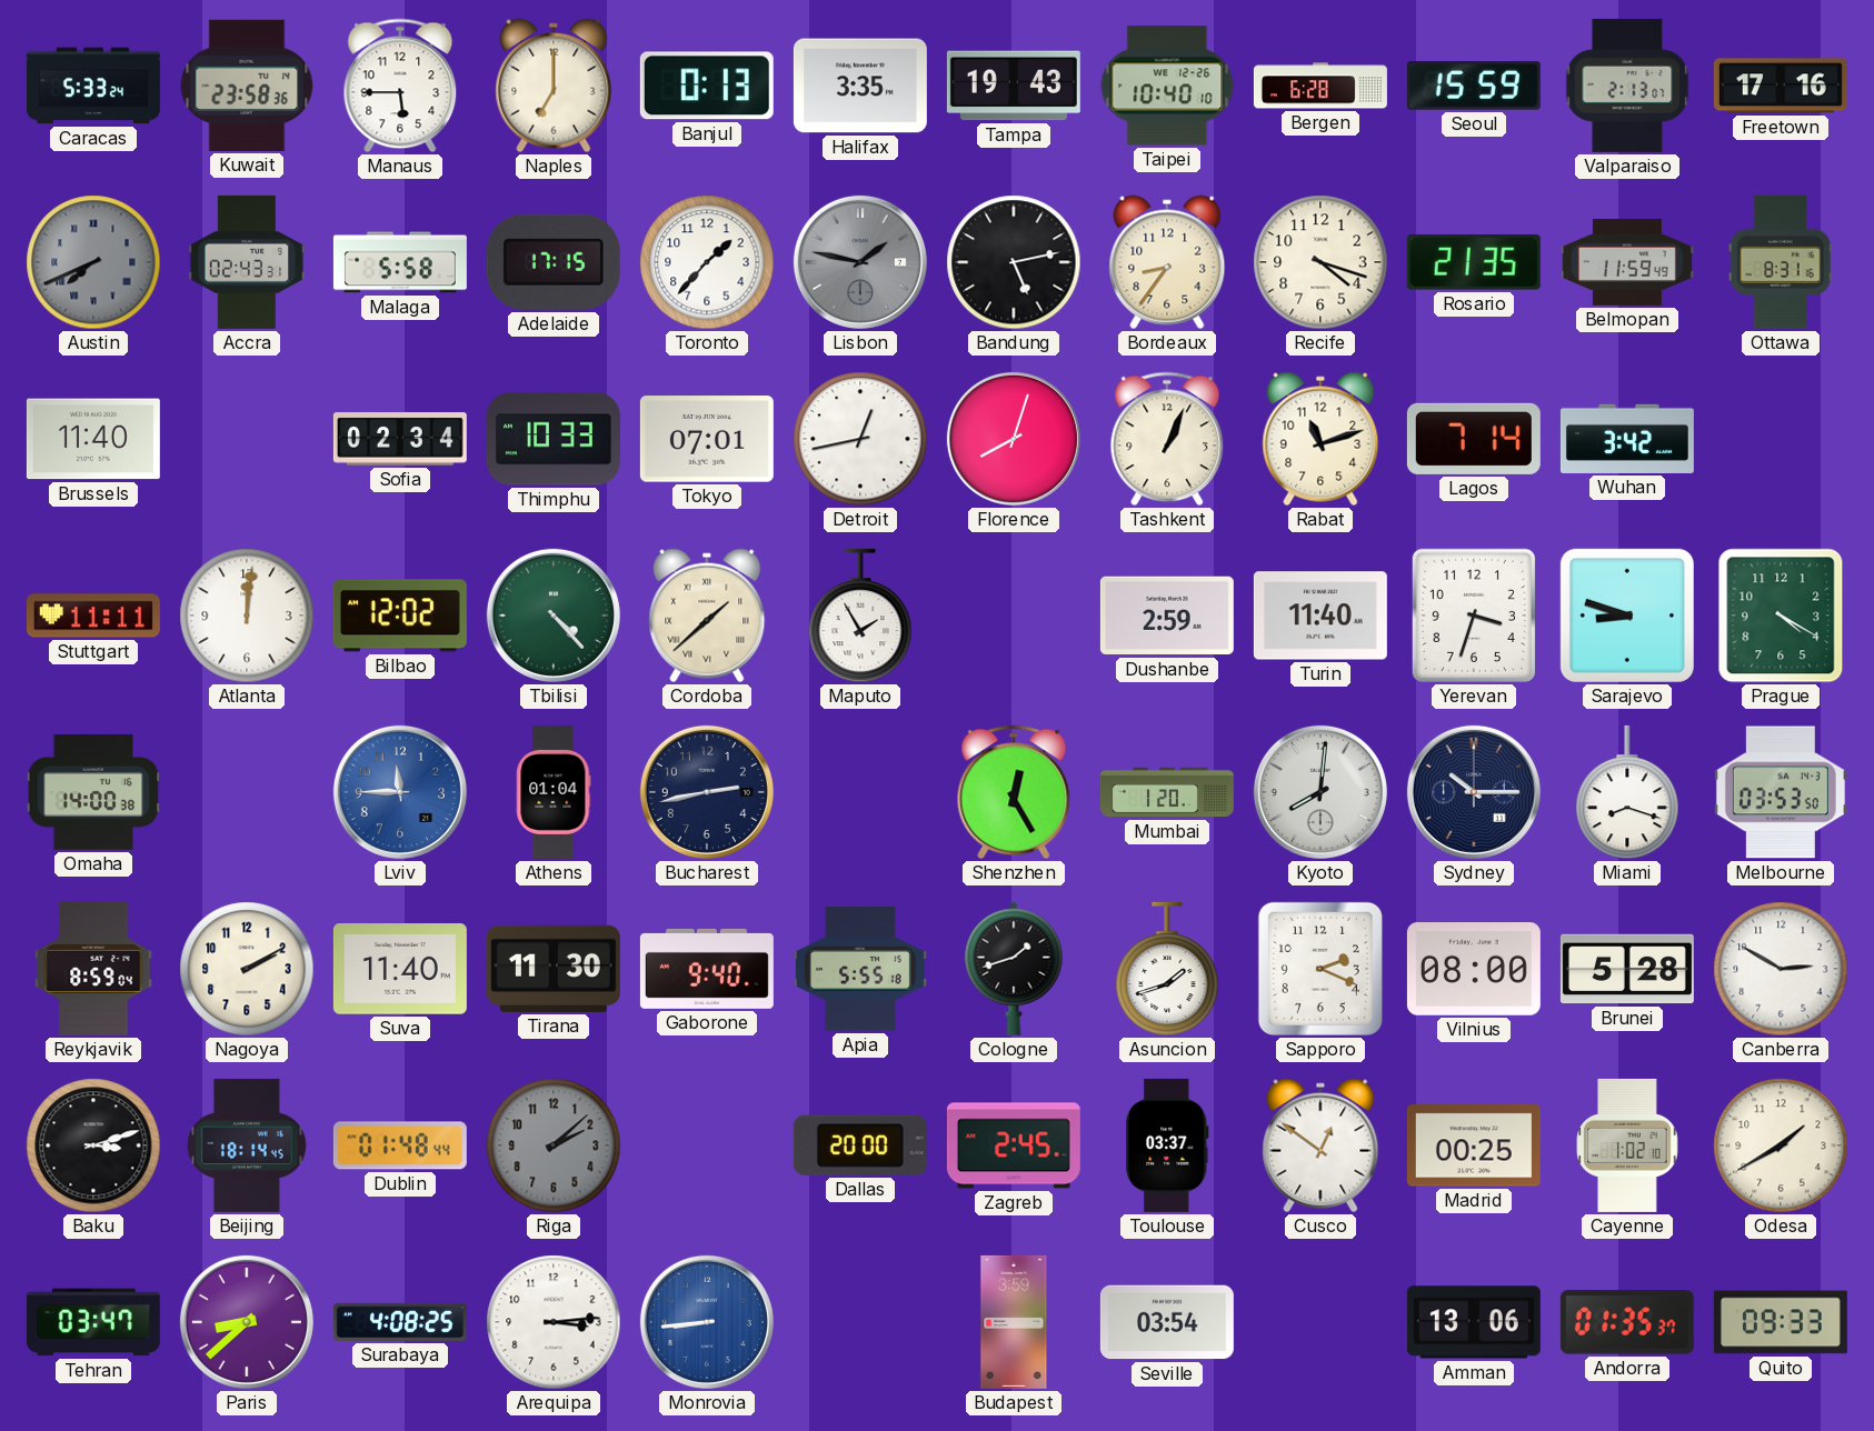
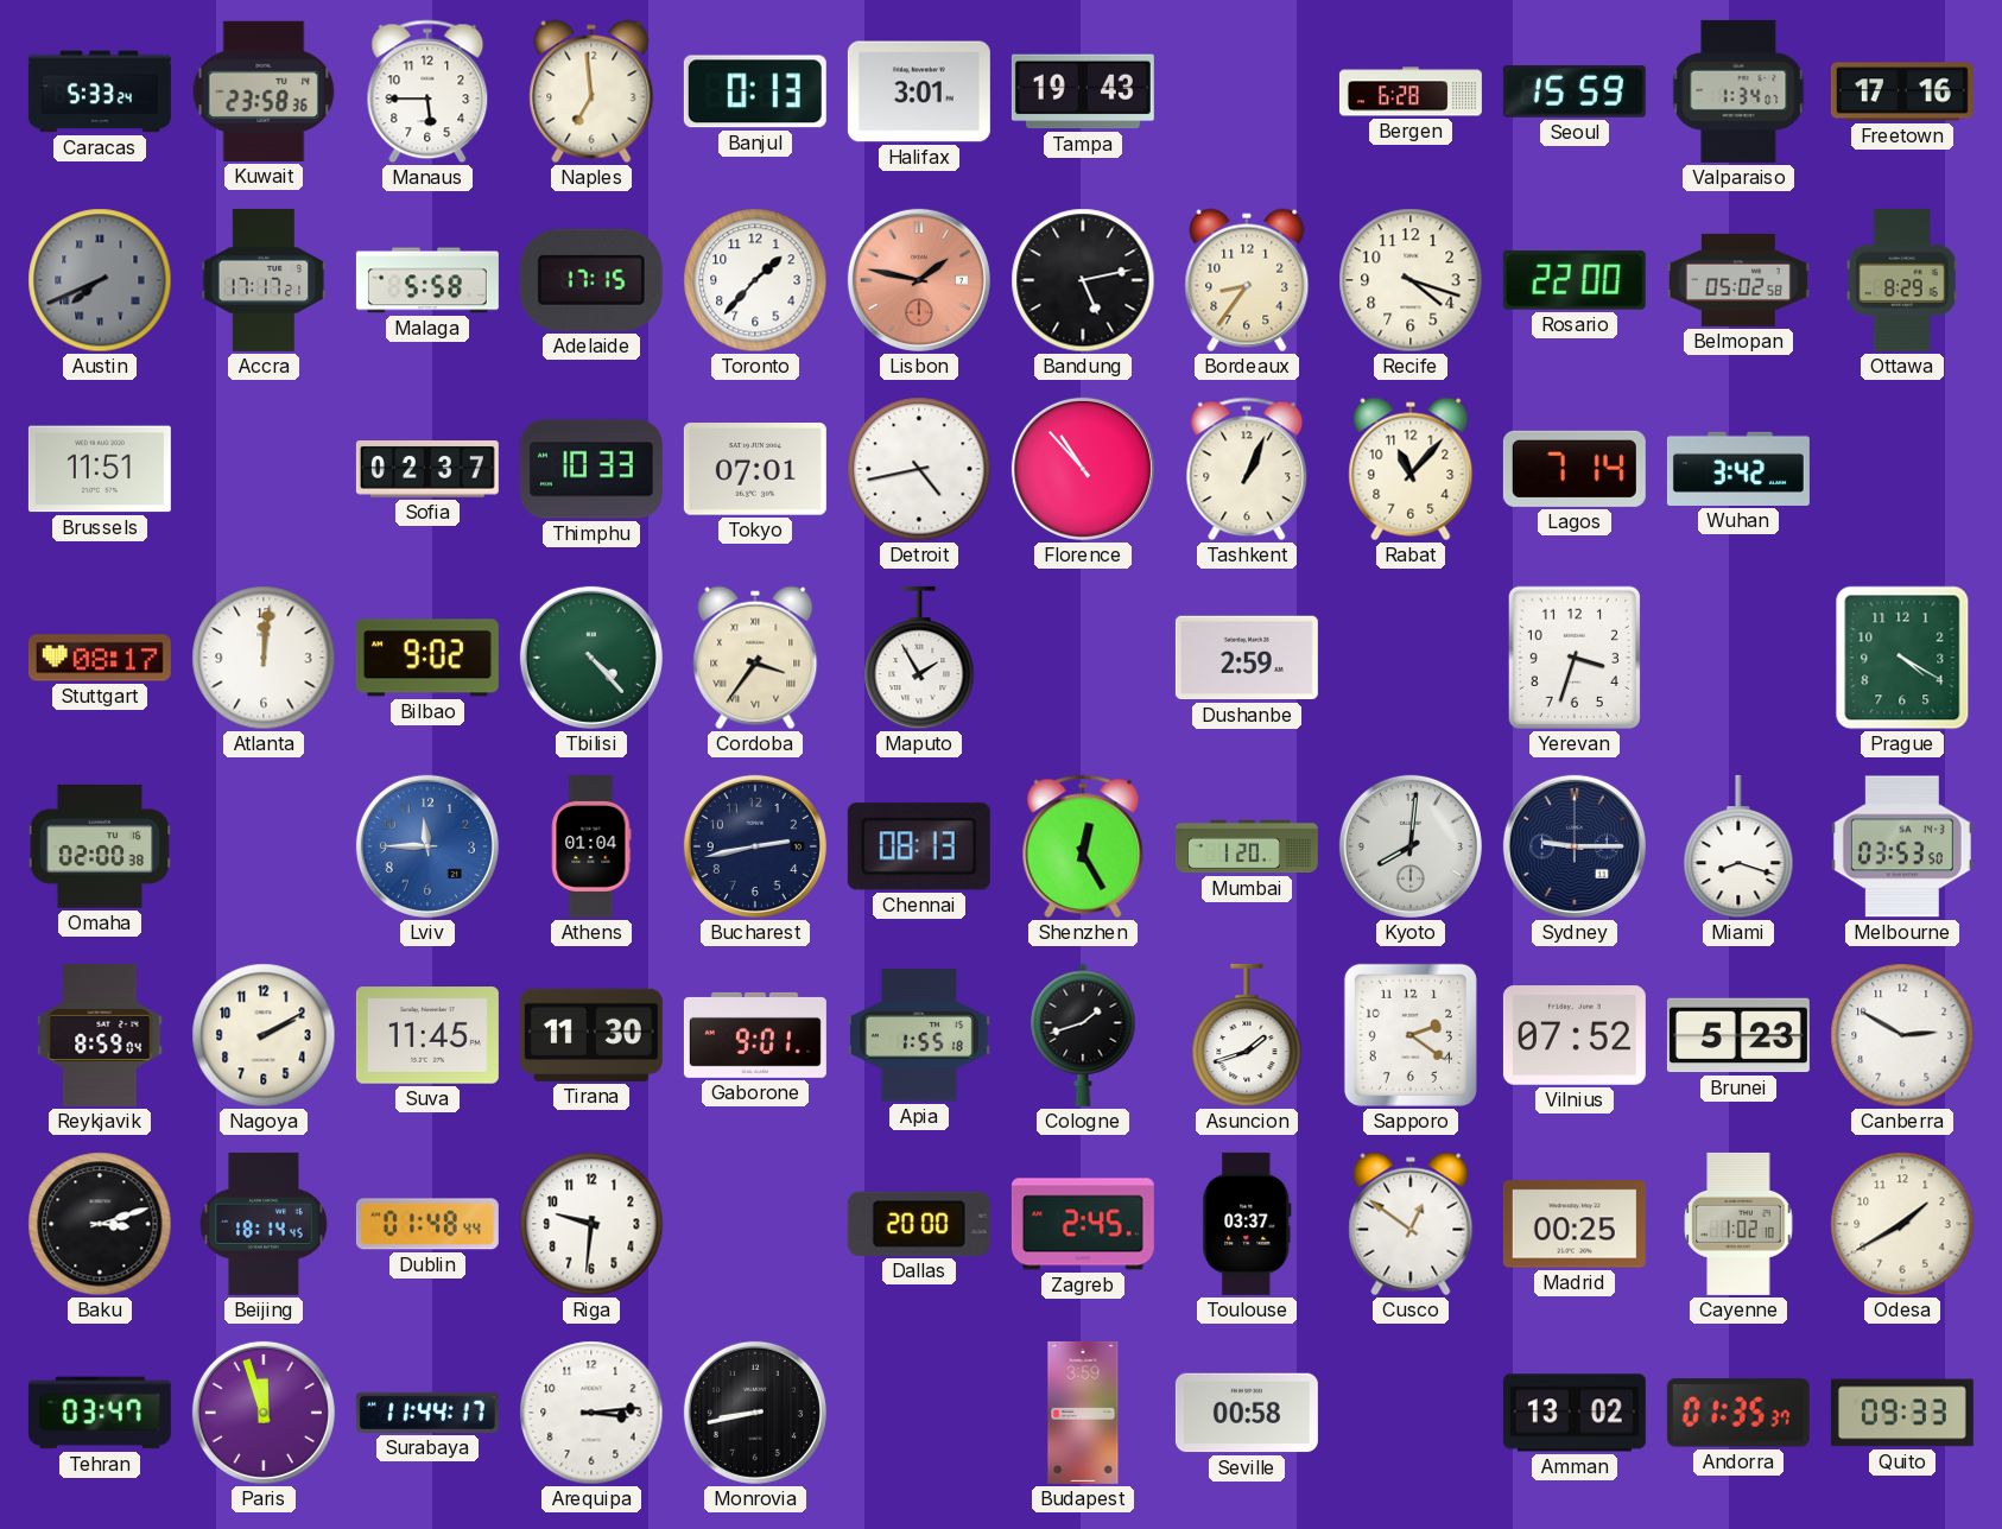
Naples: 7:00 -> 6:59
Halifax: 3:35 -> 3:01
Taipei: 10:40 -> none
Valparaiso: 2:13 -> 1:34
Accra: 02:43 -> 17:17
Lisbon dial: grey -> salmon
Rosario: 21:35 -> 22:00
Belmopan: 11:59 -> 05:02
Ottawa: 8:31 -> 8:29
Brussels: 11:40 -> 11:51
Sofia: 02:34 -> 02:37
Detroit: 12:43 -> 4:43
Florence: 8:03 -> 10:53
Rabat: 11:12 -> 11:07
Stuttgart: 11:11 -> 08:17
Bilbao: 12:02 -> 9:02
Cordoba: 1:38 -> 3:36
Turin: 11:40 -> none
Sarajevo: 8:48 -> none
Omaha: 14:00 -> 02:00
Chennai: none -> 08:13
Sydney: 10:15 -> 9:15
Suva: 11:40 -> 11:45
Gaborone: 9:40 -> 9:01
Apia: 5:55 -> 1:55
Sapporo: 2:19 -> 2:21
Vilnius: 08:00 -> 07:52
Brunei: 5:28 -> 5:23
Riga: 2:08 -> 9:31
Riga dial: grey -> white
Paris: 8:38 -> 11:57
Surabaya: 4:08 -> 11:44
Monrovia: 8:44 -> 8:43
Monrovia dial: blue -> black
Seville: 03:54 -> 00:58
Amman: 13:06 -> 13:02
